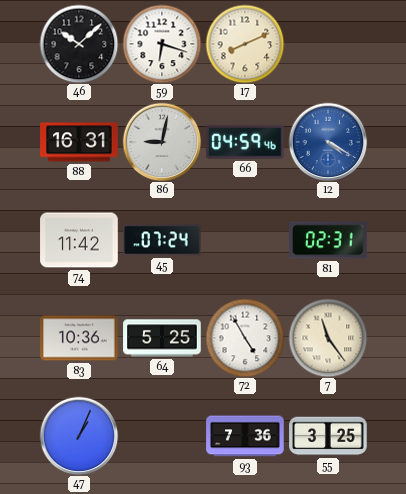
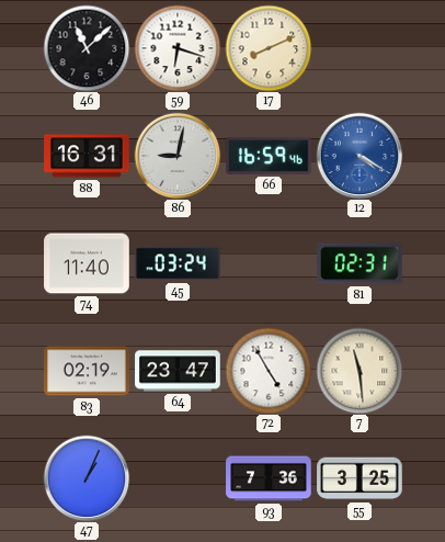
46: 10:08 -> 11:08
66: 04:59 -> 16:59
74: 11:42 -> 11:40
45: 07:24 -> 03:24
83: 10:36 -> 02:19
64: 5:25 -> 23:47
7: 11:24 -> 11:29
